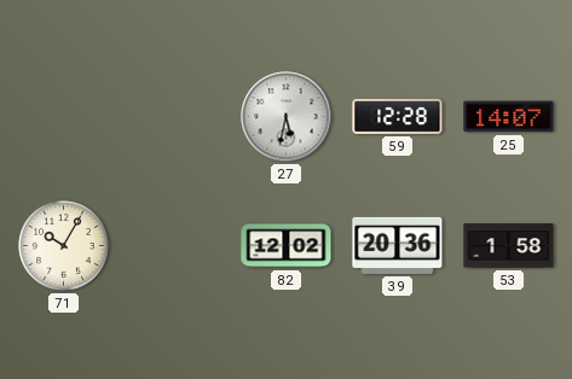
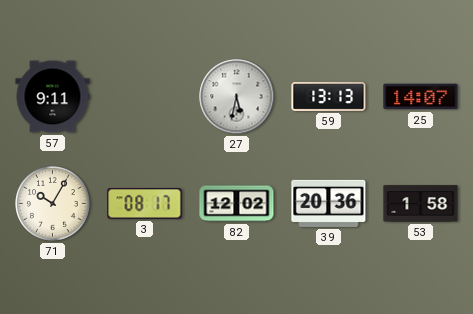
57: none -> 9:11
59: 12:28 -> 13:13
3: none -> 08:17
